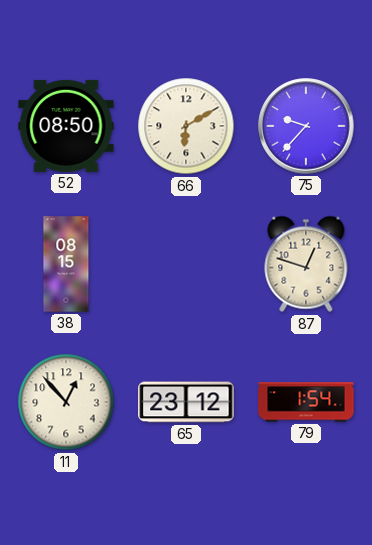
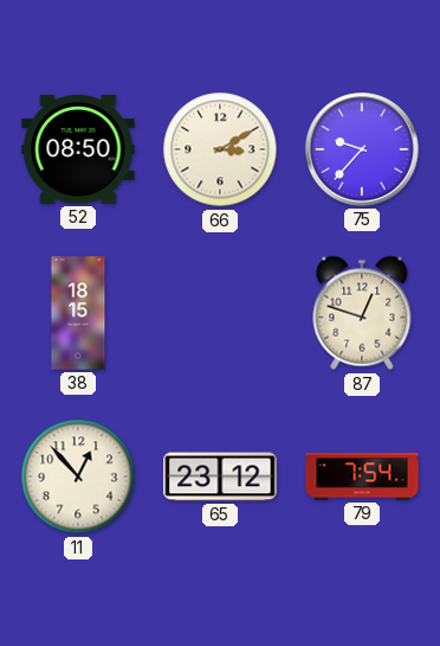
66: 6:10 -> 3:10
38: 08:15 -> 18:15
79: 1:54 -> 7:54
